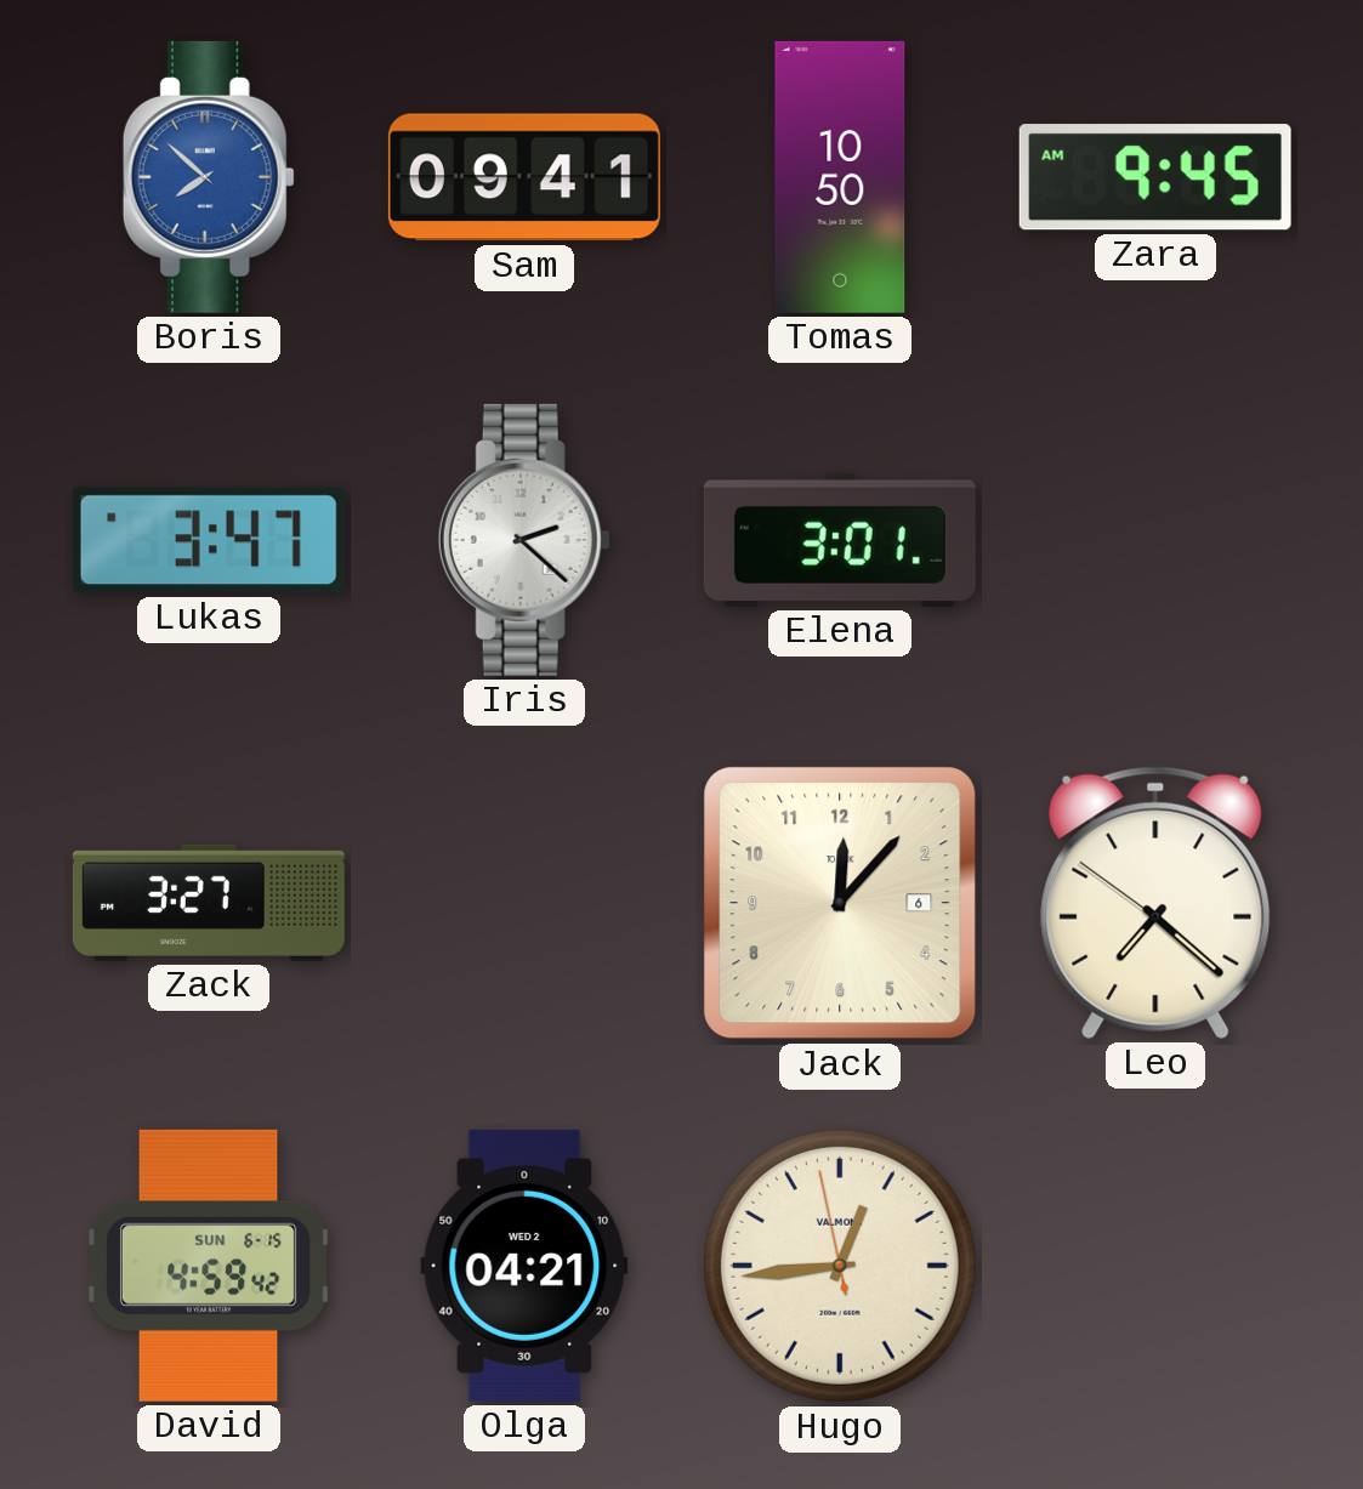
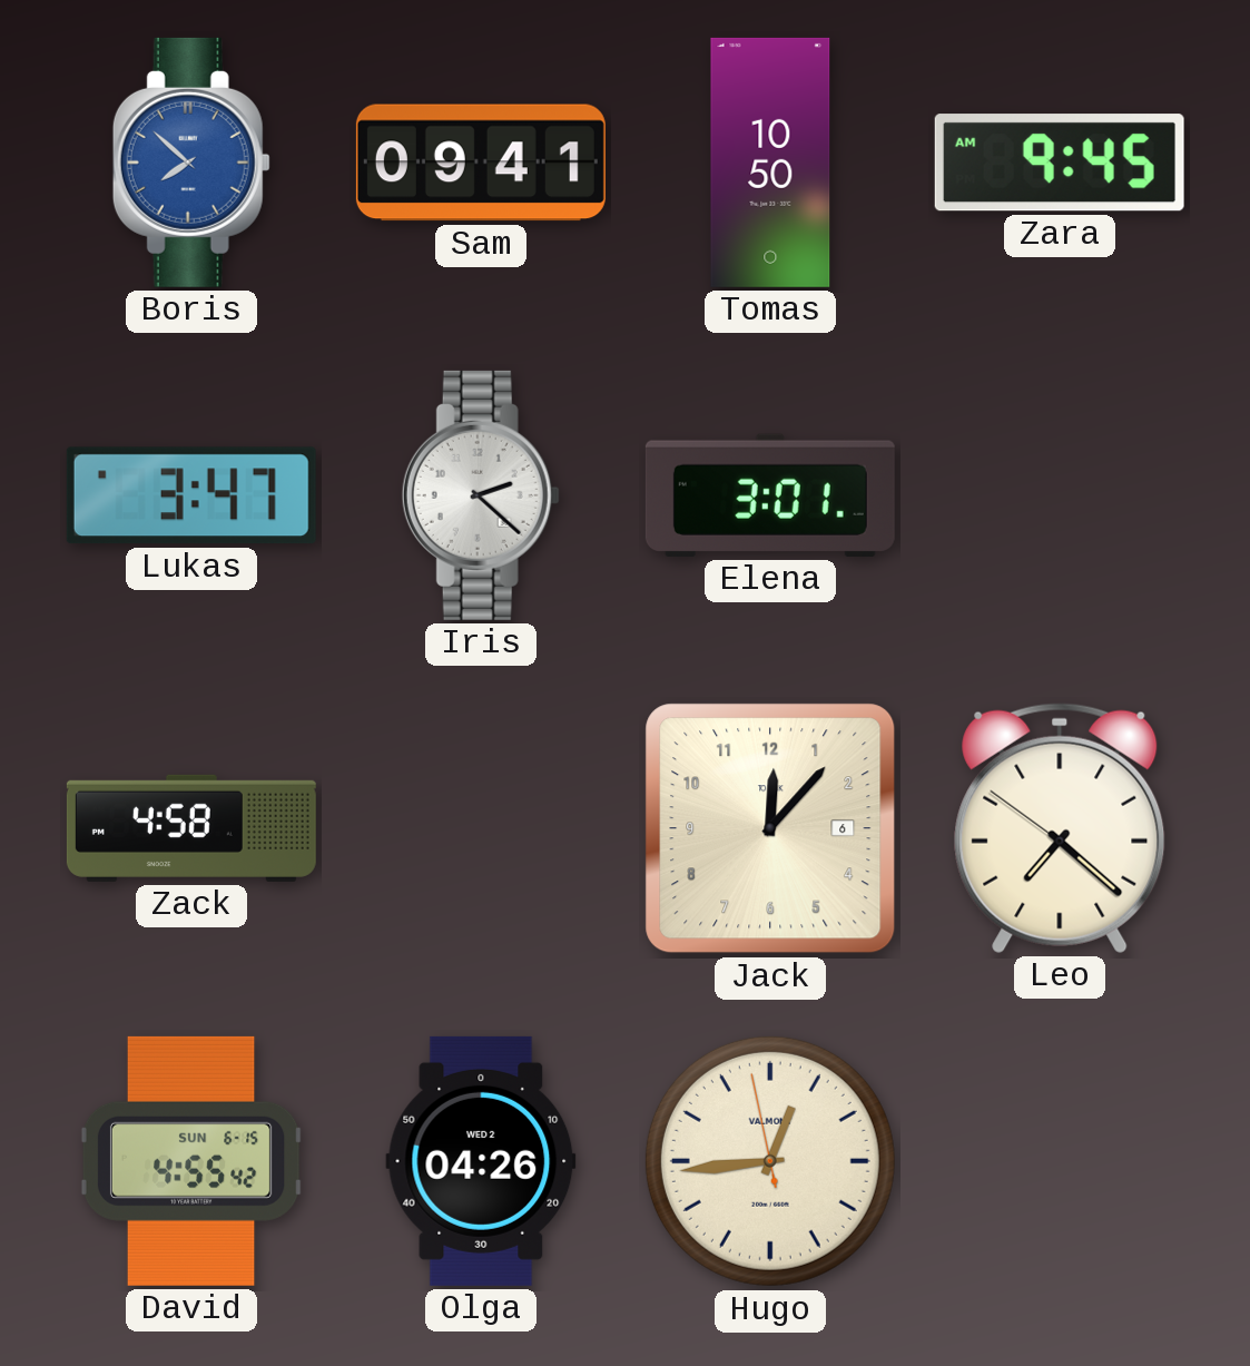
Zack: 3:27 -> 4:58
David: 4:59 -> 4:55
Olga: 04:21 -> 04:26
